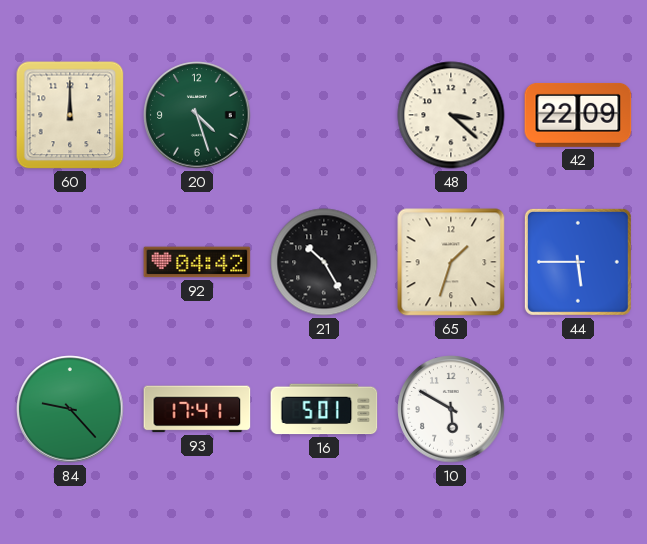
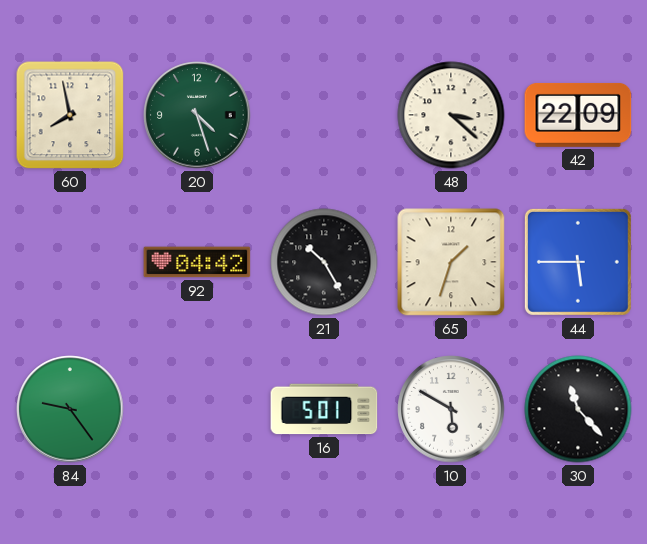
60: 12:00 -> 7:58
84: 9:23 -> 9:24
93: 17:41 -> none
30: none -> 11:23
